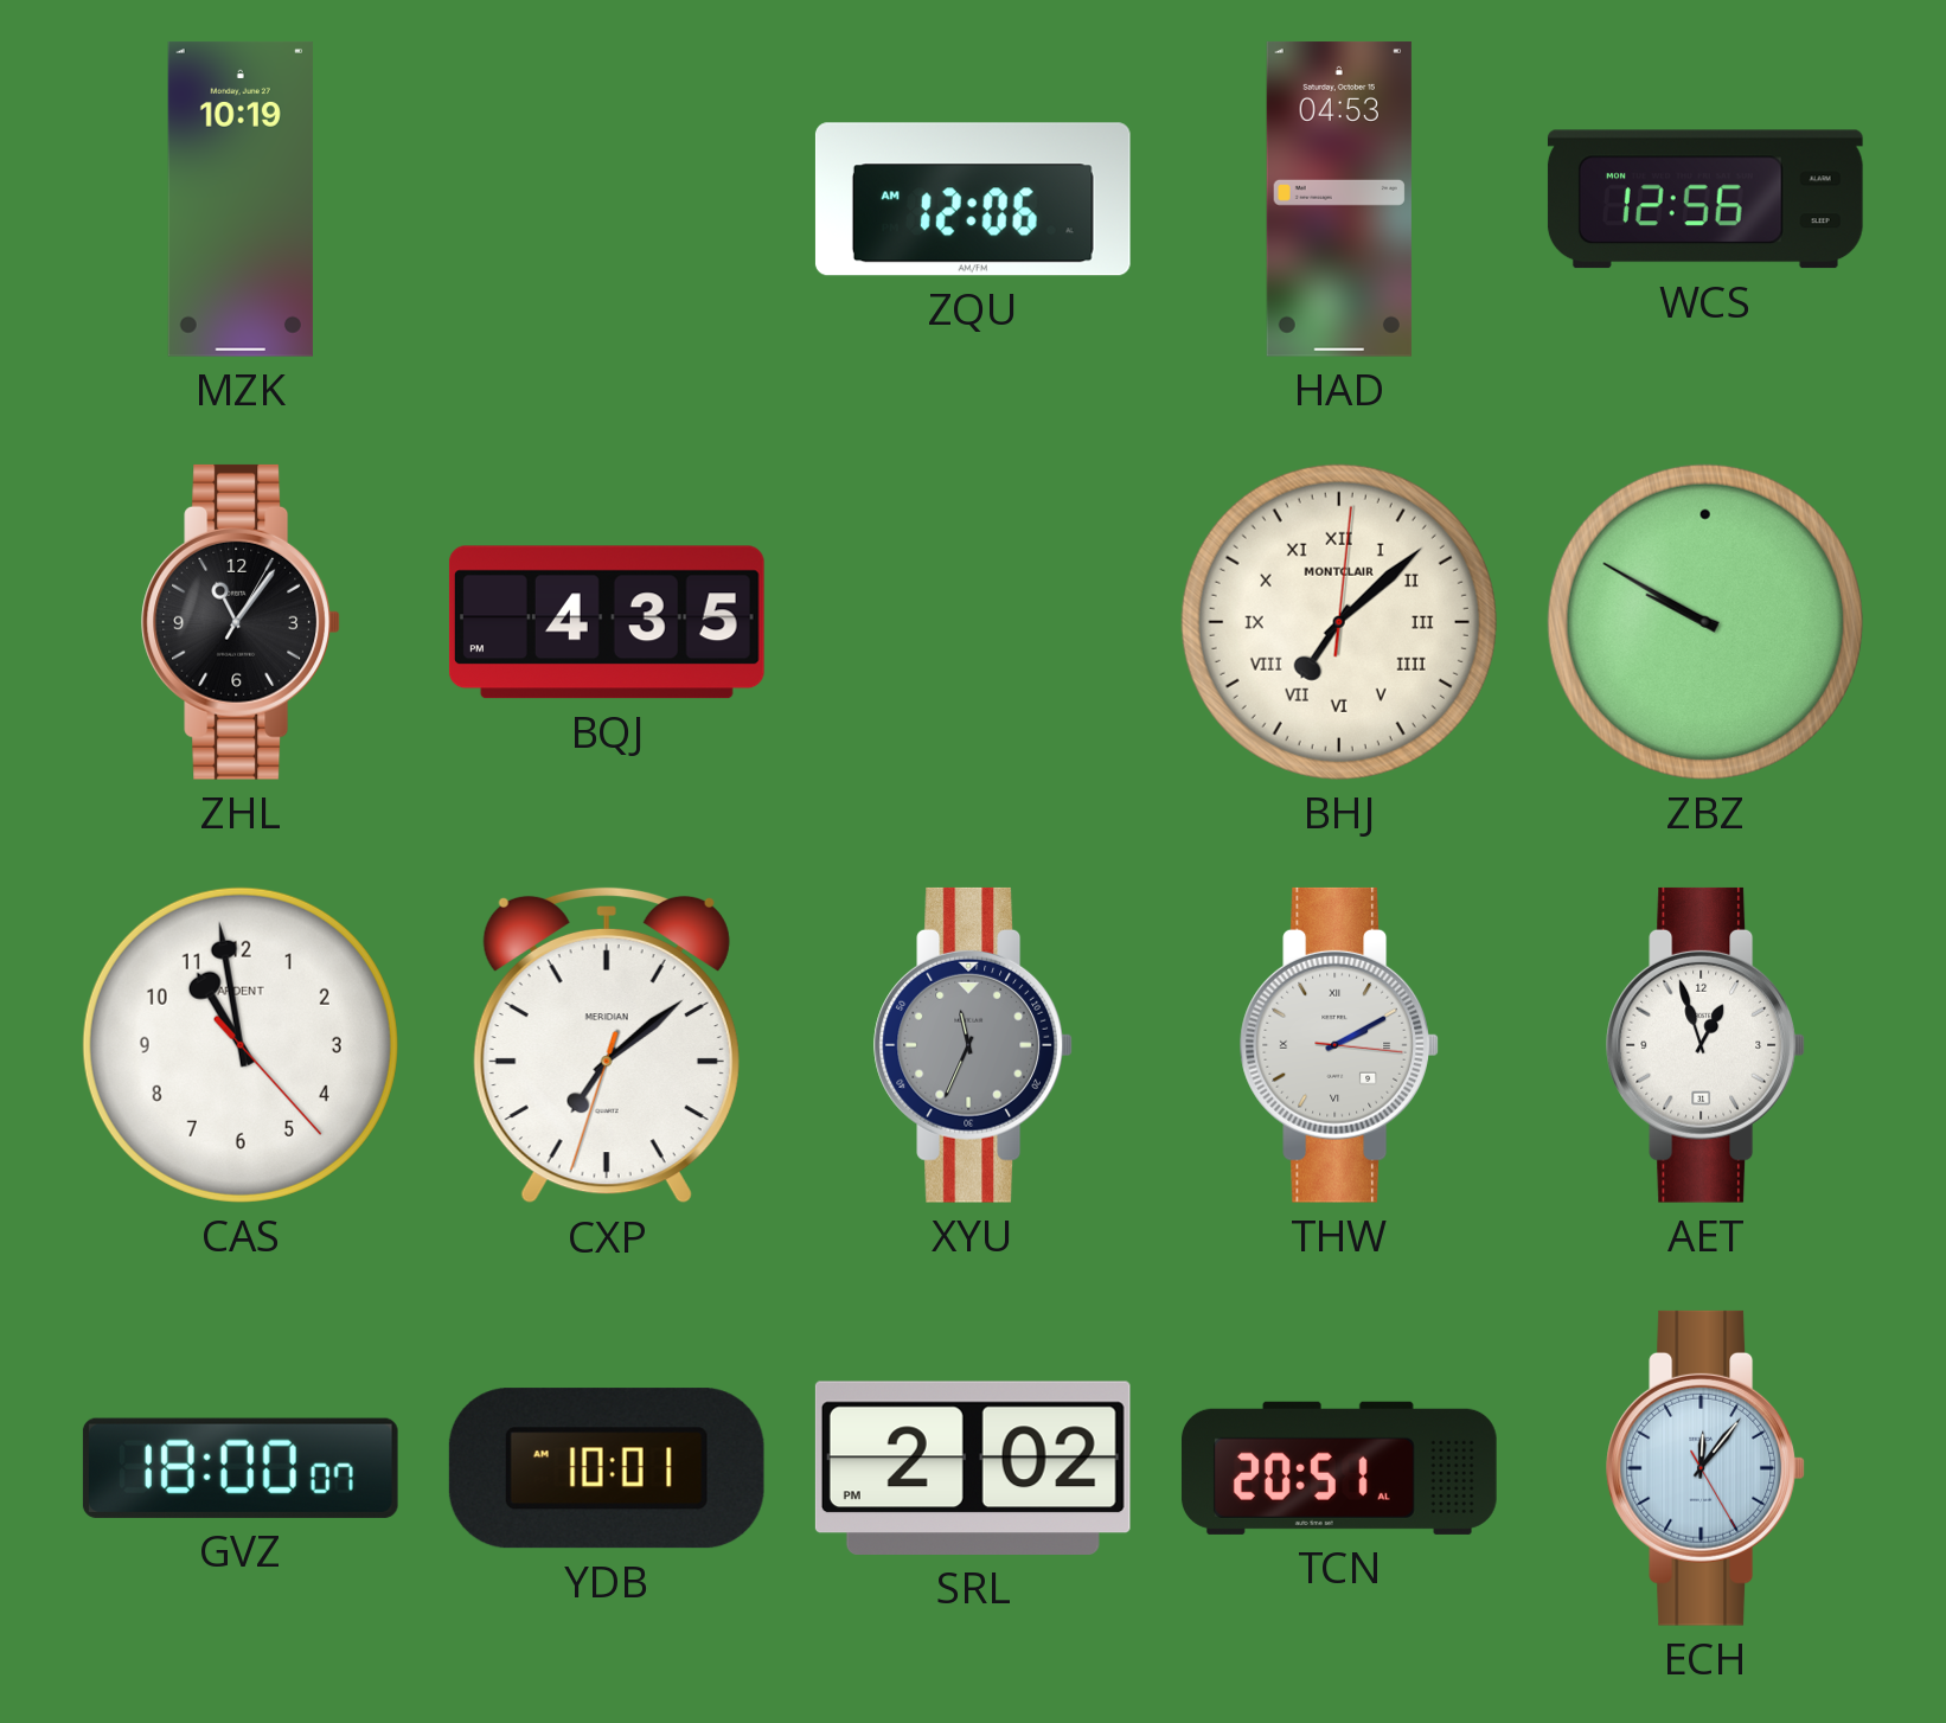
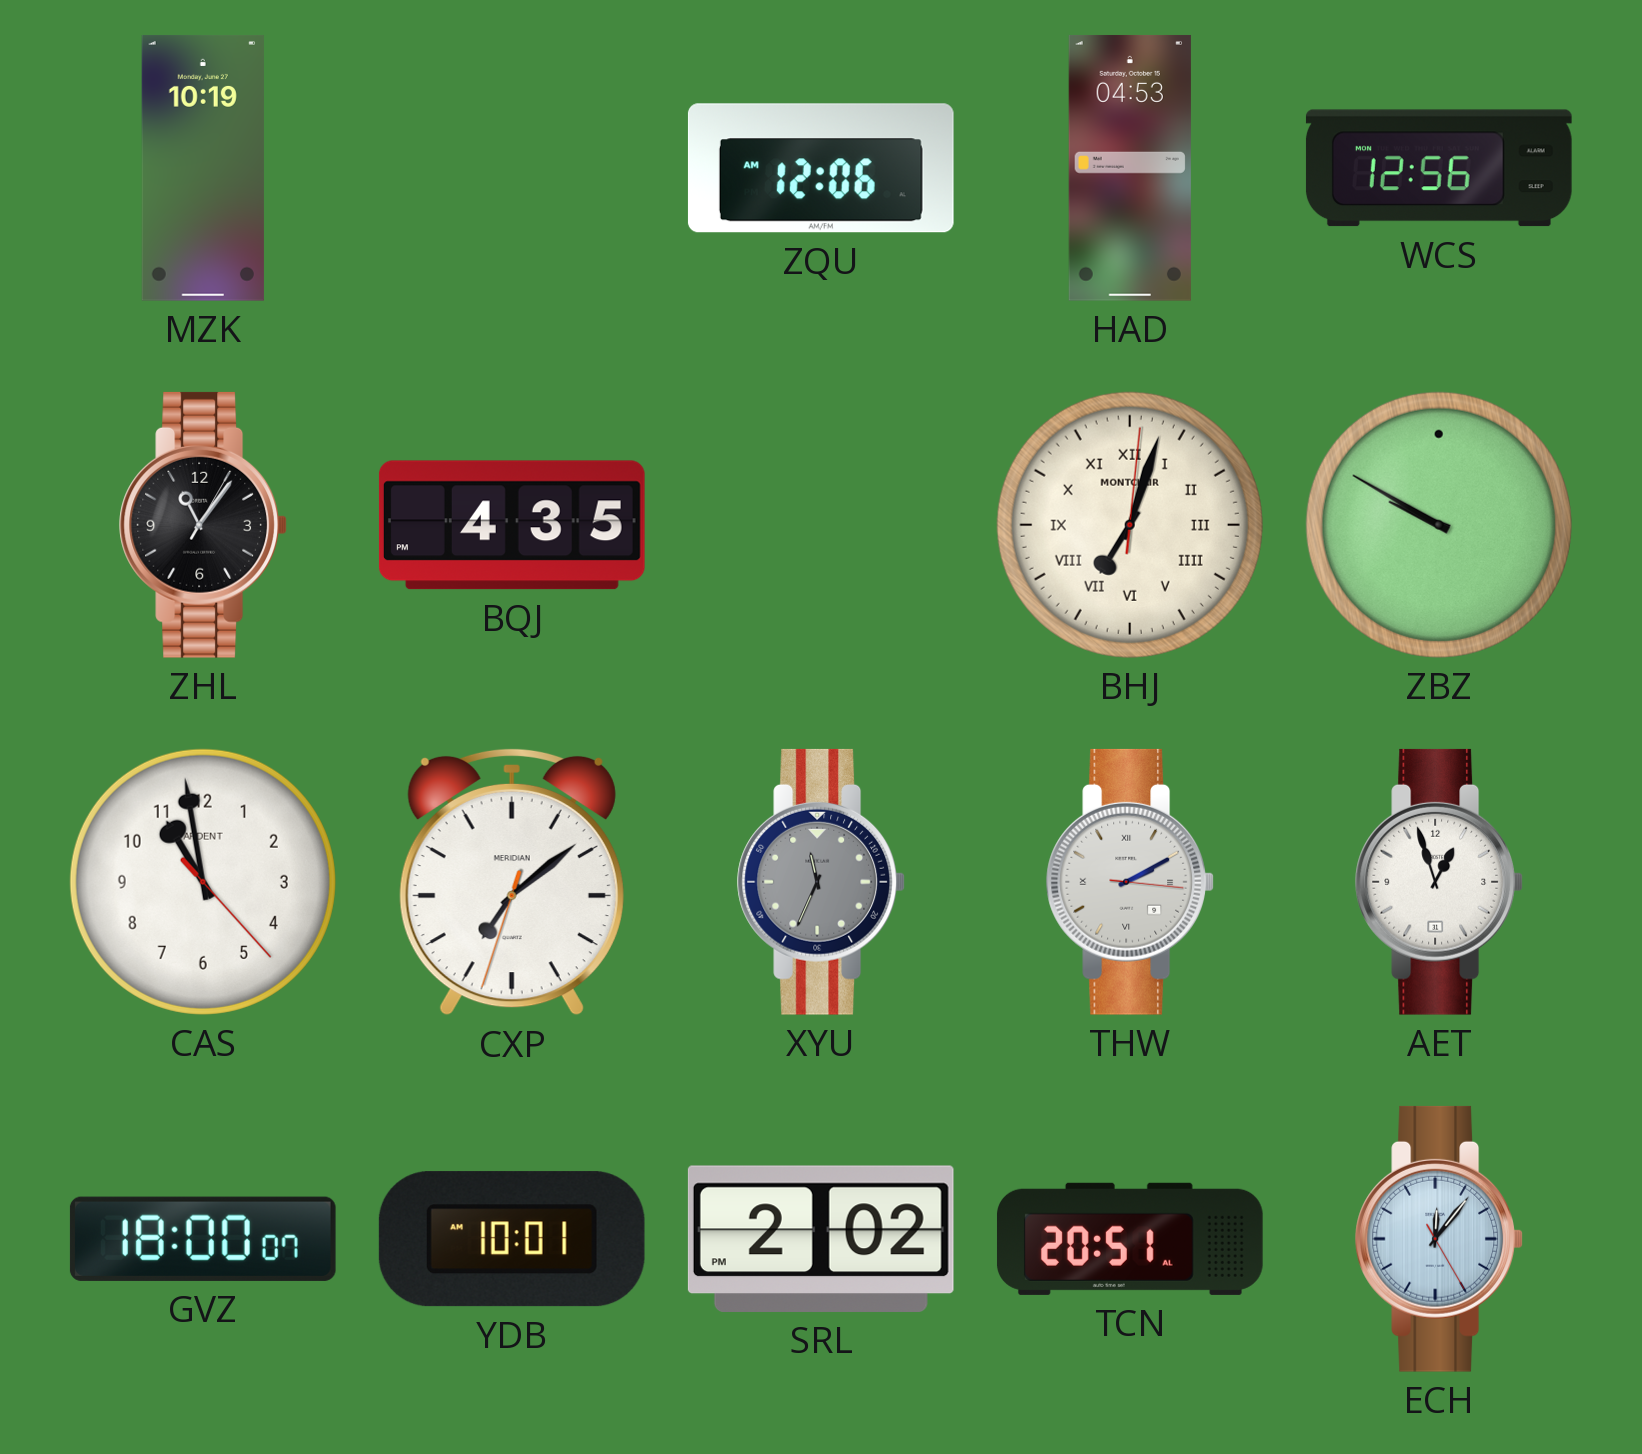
BHJ: 7:08 -> 7:03
